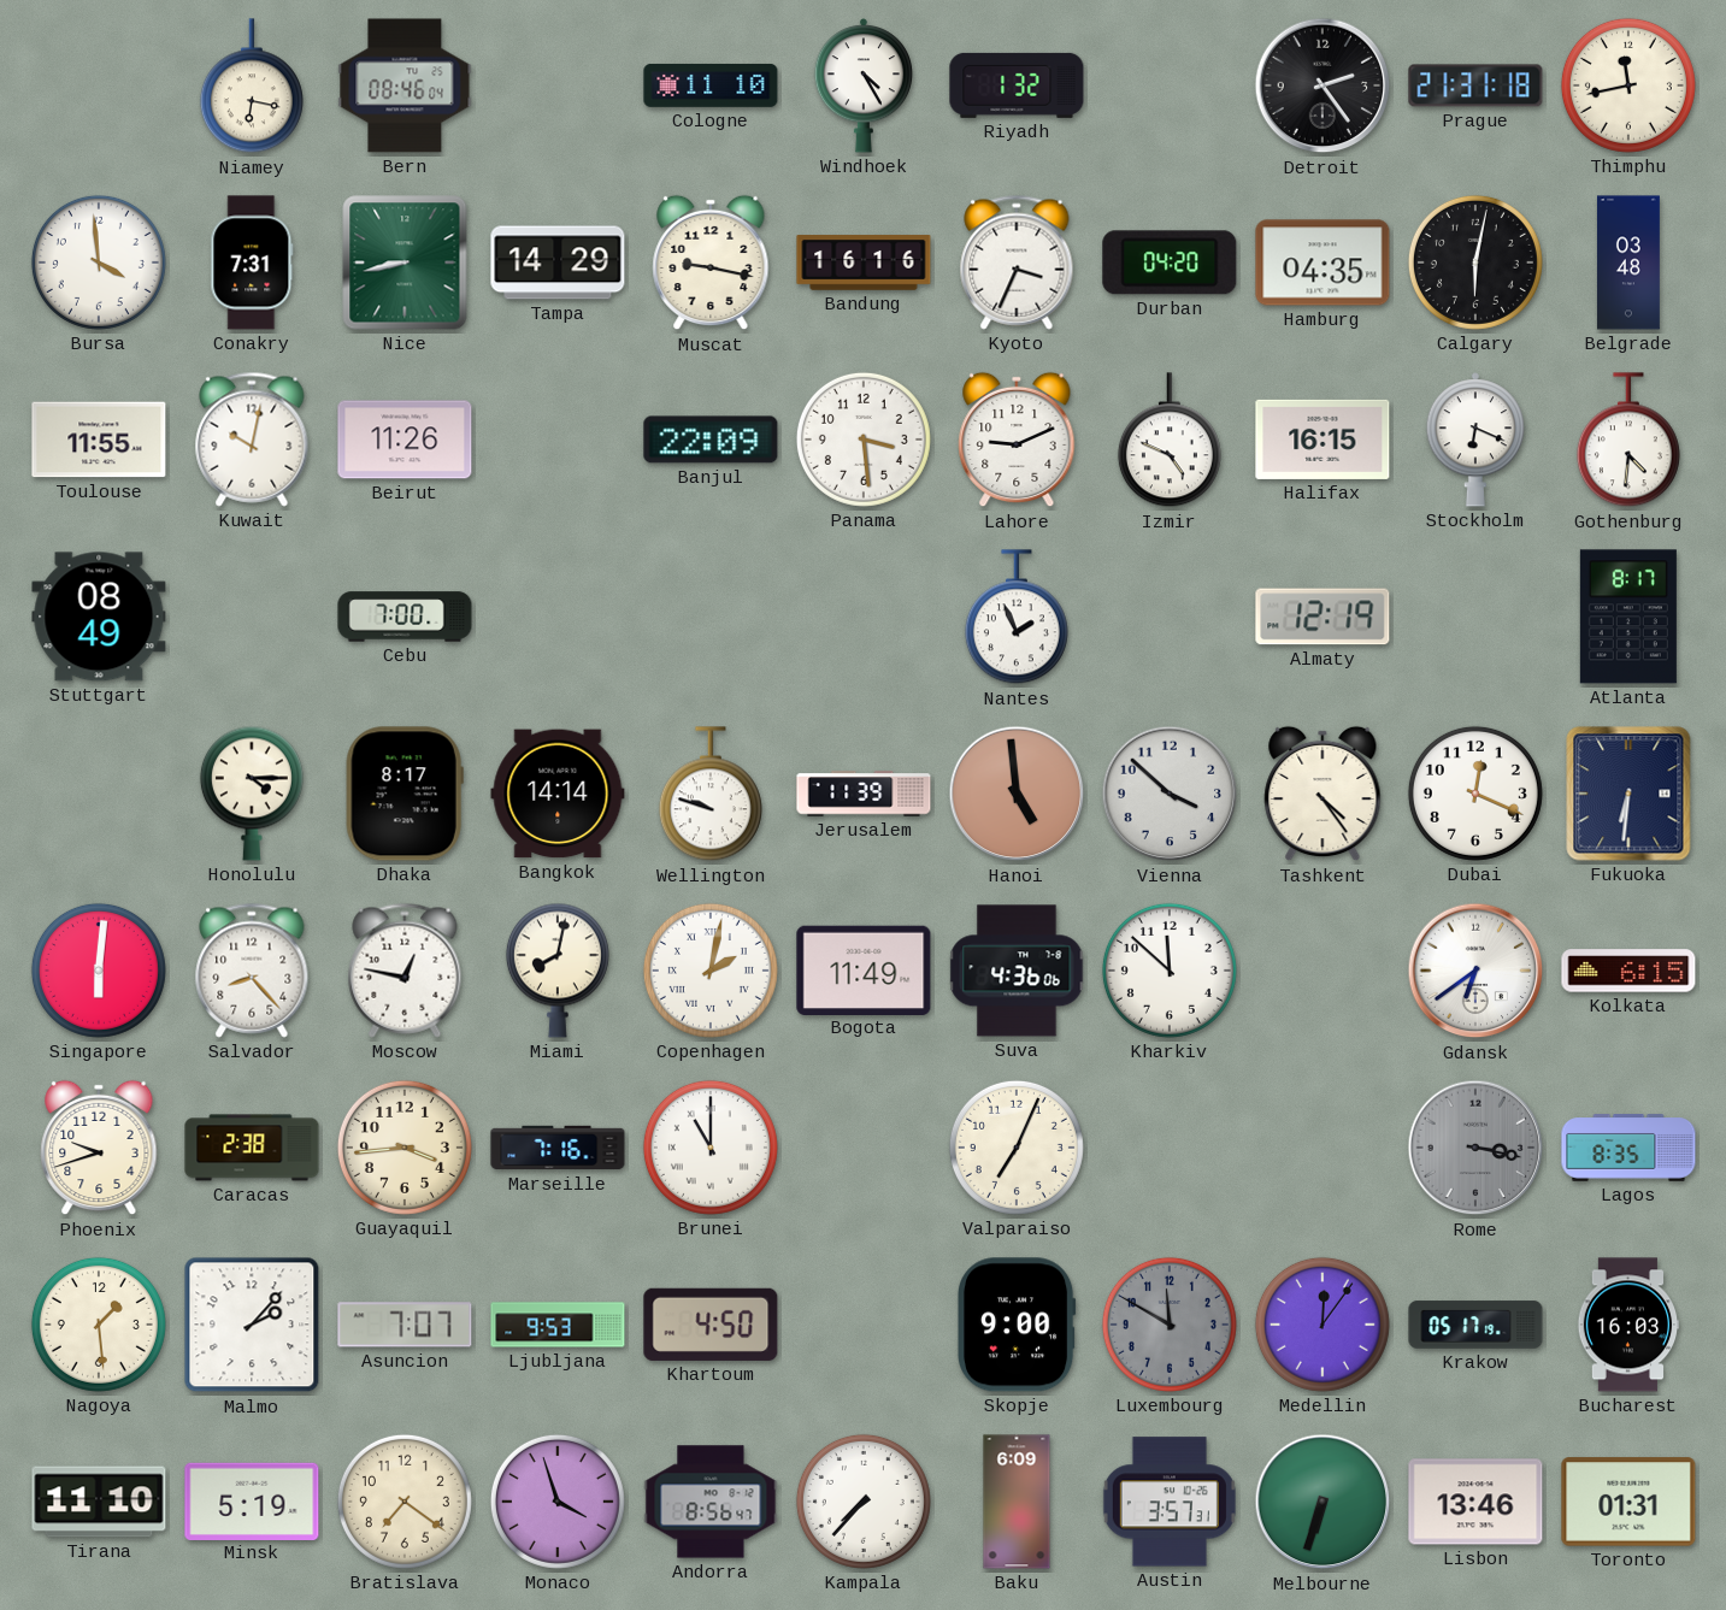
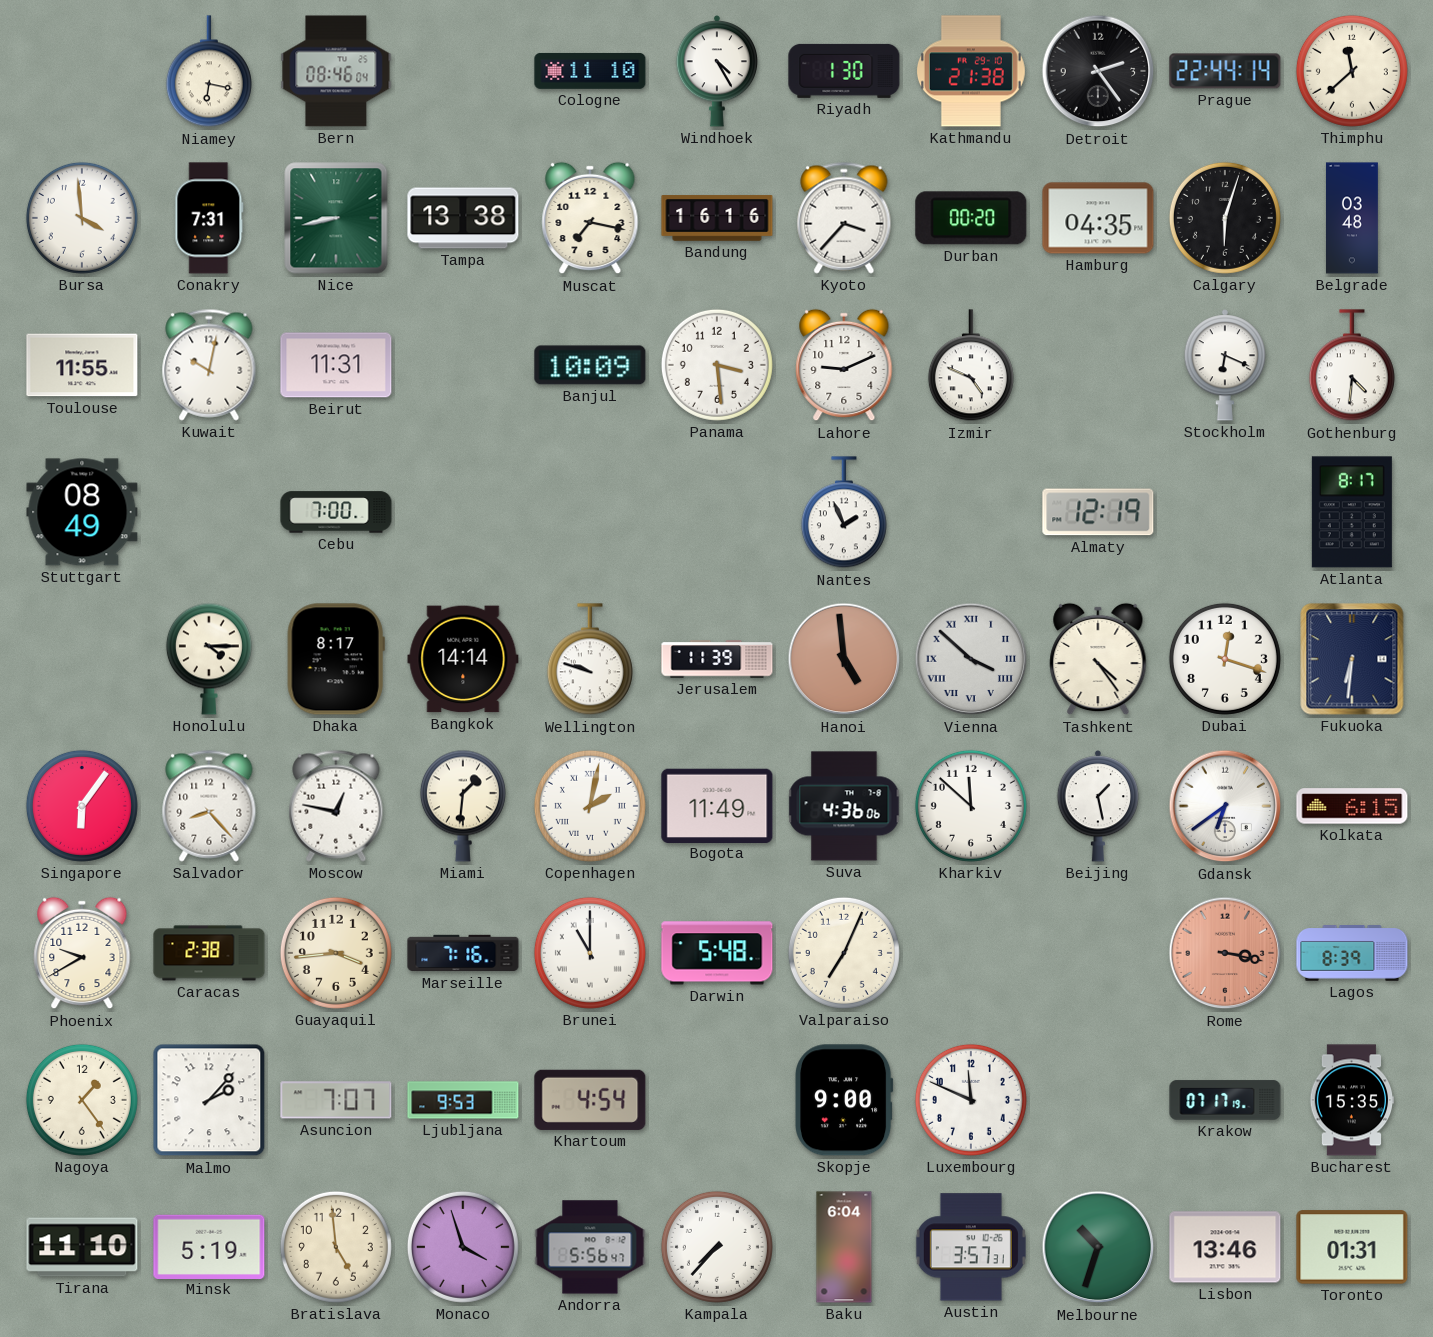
Riyadh: 1:32 -> 1:30
Kathmandu: none -> 21:38
Prague: 21:31 -> 22:44
Thimphu: 11:43 -> 11:38
Tampa: 14:29 -> 13:38
Muscat: 9:17 -> 7:17
Kyoto: 3:34 -> 3:37
Durban: 04:20 -> 00:20
Calgary: 6:02 -> 6:03
Beirut: 11:26 -> 11:31
Banjul: 22:09 -> 10:09
Halifax: 16:15 -> none
Vienna numerals: Arabic -> Roman
Dubai: 12:19 -> 12:18
Singapore: 6:01 -> 6:06
Miami: 8:02 -> 1:31
Beijing: none -> 1:28
Phoenix: 9:42 -> 9:40
Darwin: none -> 5:48
Rome dial: grey -> salmon
Lagos: 8:35 -> 8:39
Nagoya: 1:29 -> 1:24
Khartoum: 4:50 -> 4:54
Luxembourg: 11:50 -> 11:49
Luxembourg dial: grey -> white
Medellin: 12:06 -> none
Krakow: 05:17 -> 07:17
Bucharest: 16:03 -> 15:35
Bratislava: 7:21 -> 4:59
Andorra: 8:56 -> 5:56
Baku: 6:09 -> 6:04
Melbourne: 6:33 -> 10:33
